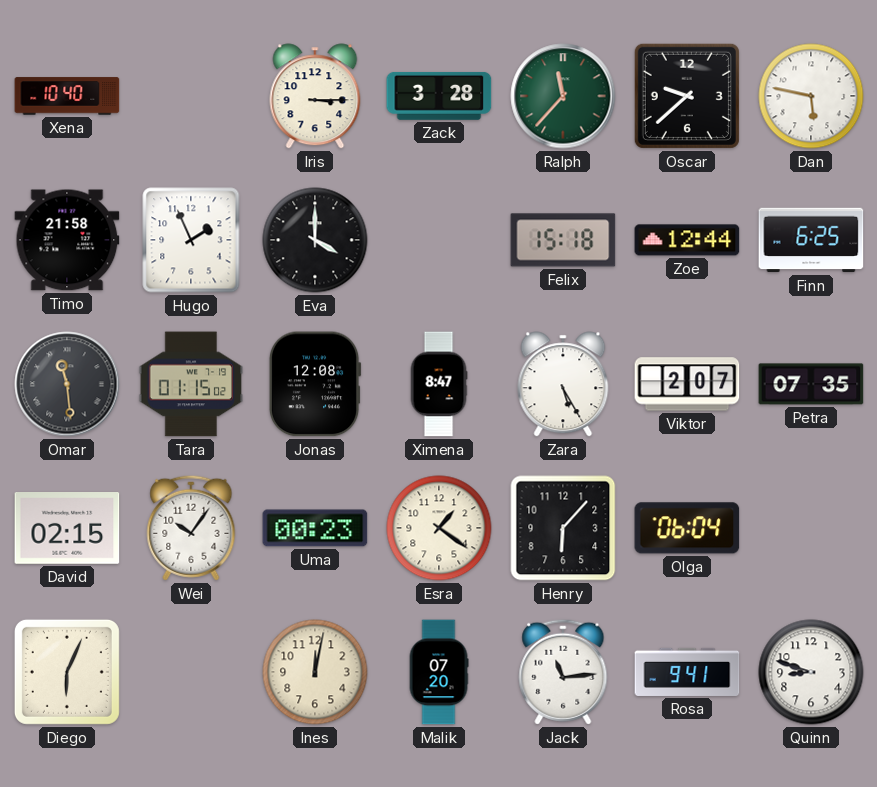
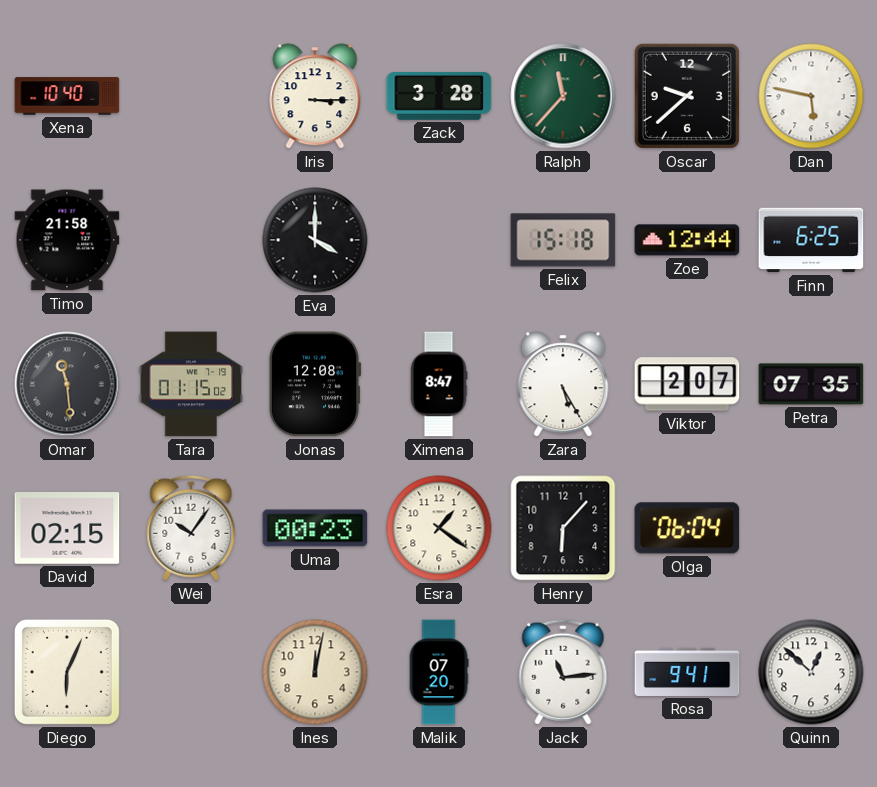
Hugo: 1:56 -> none
Quinn: 8:48 -> 12:52
